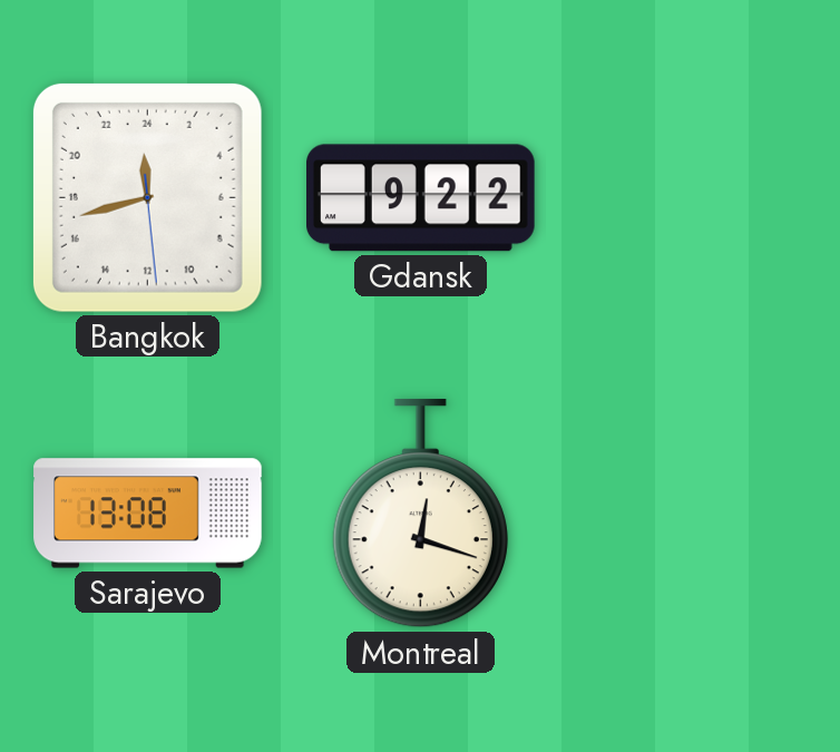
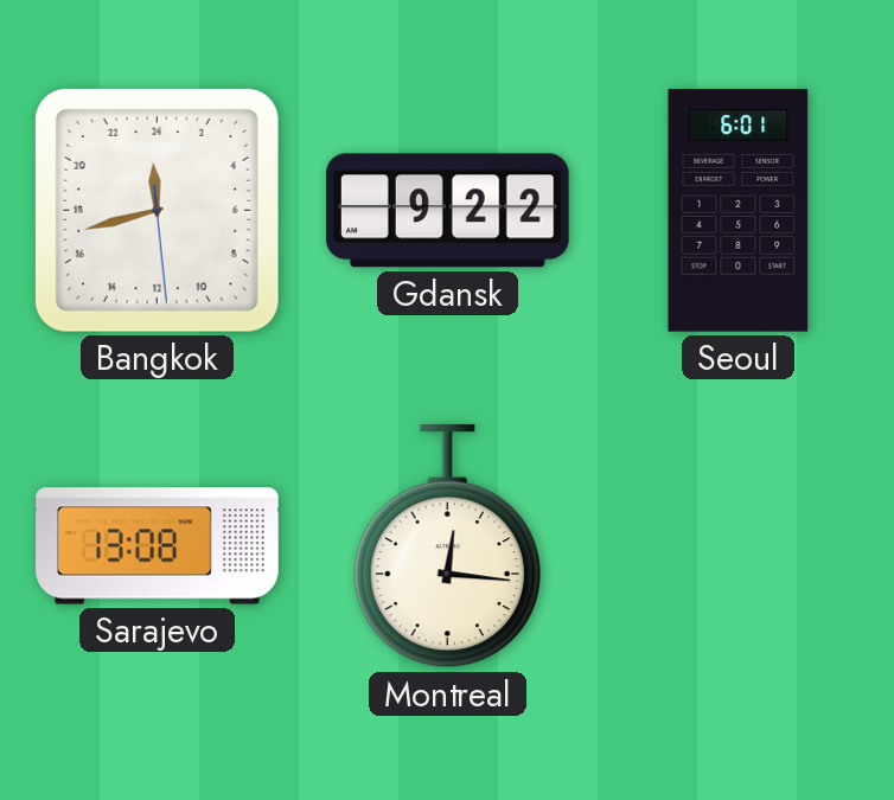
Seoul: none -> 6:01
Montreal: 12:18 -> 12:16
